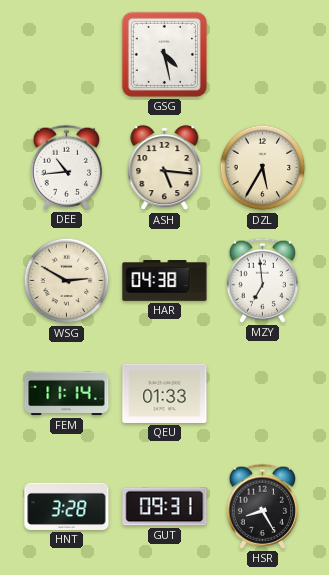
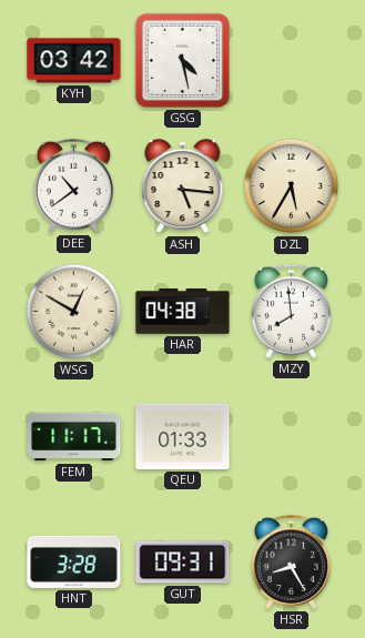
KYH: none -> 03:42
DEE: 10:44 -> 10:39
WSG: 2:50 -> 12:50
MZY: 6:59 -> 7:59
FEM: 11:14 -> 11:17
